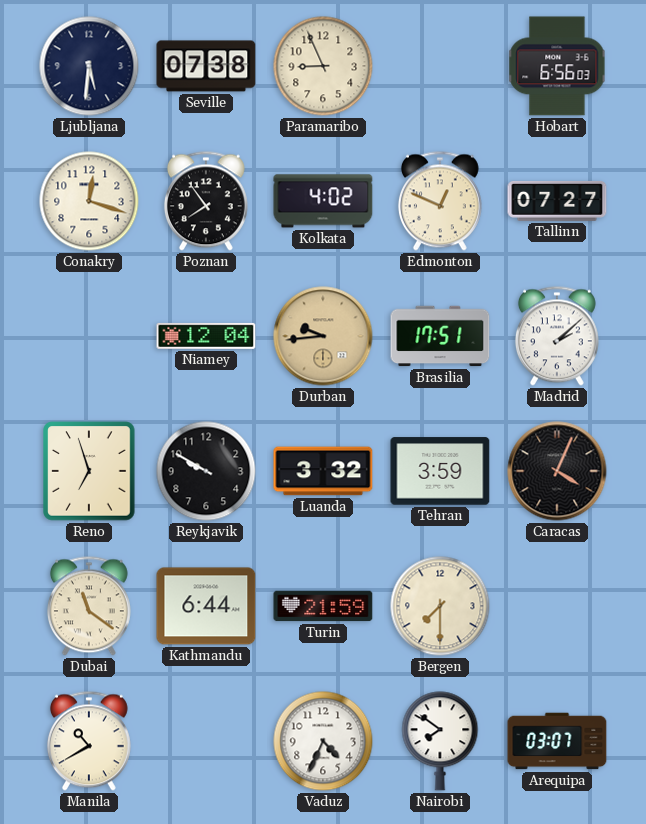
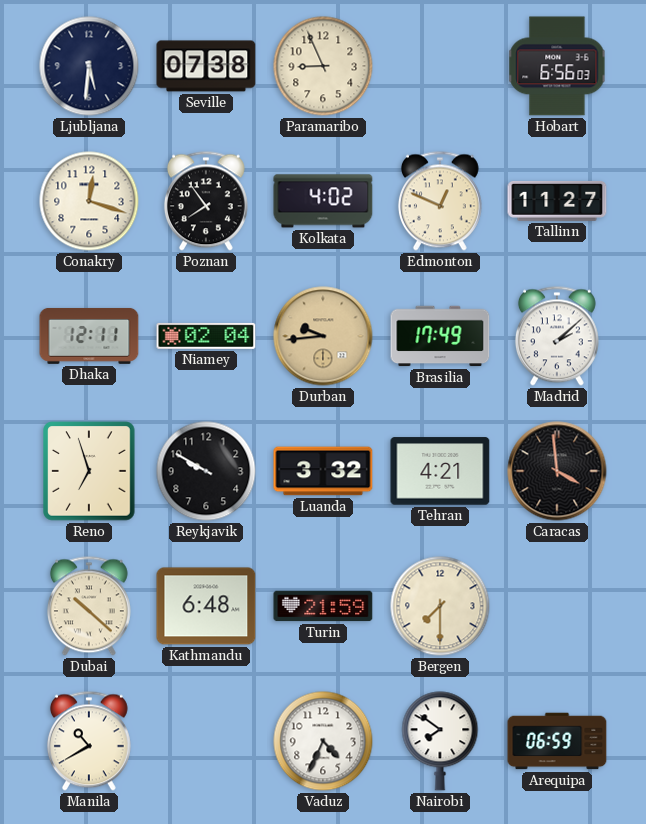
Tallinn: 07:27 -> 11:27
Dhaka: none -> 12:11
Niamey: 12:04 -> 02:04
Brasilia: 17:51 -> 17:49
Tehran: 3:59 -> 4:21
Caracas: 4:04 -> 3:59
Dubai: 11:21 -> 10:22
Kathmandu: 6:44 -> 6:48
Arequipa: 03:07 -> 06:59
